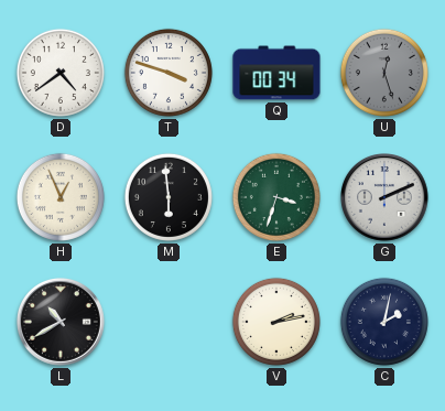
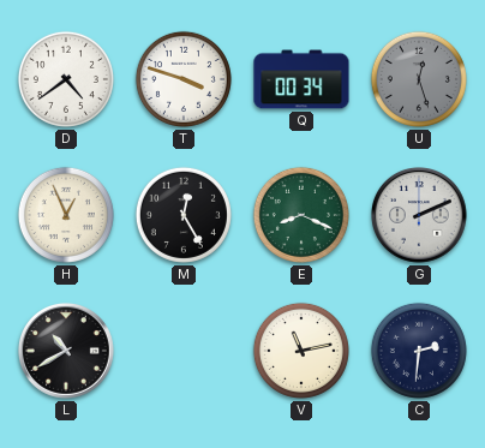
M: 5:59 -> 12:25
E: 3:33 -> 8:19
V: 2:13 -> 11:13
C: 2:02 -> 2:31
